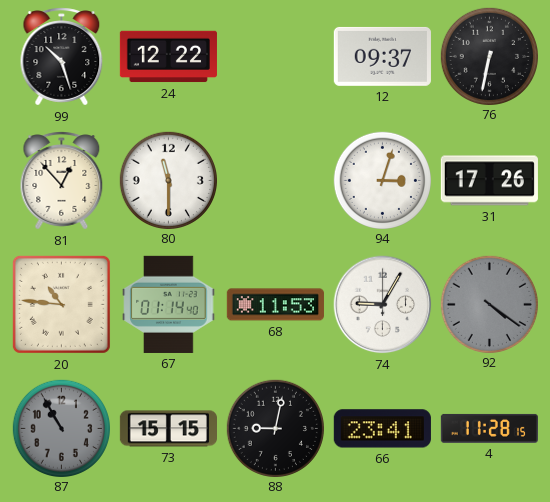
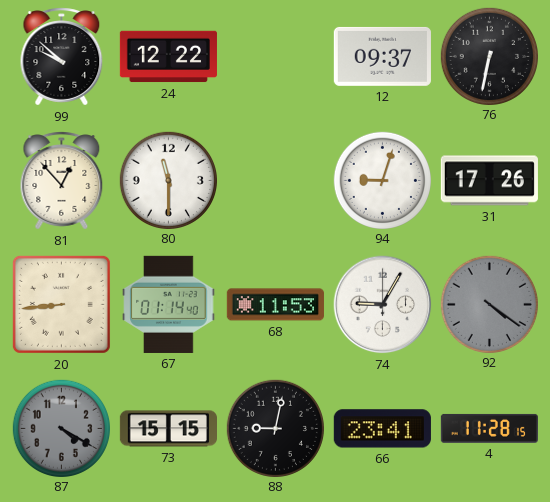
99: 10:27 -> 9:52
94: 3:03 -> 9:03
20: 10:46 -> 8:44
87: 10:55 -> 4:20
